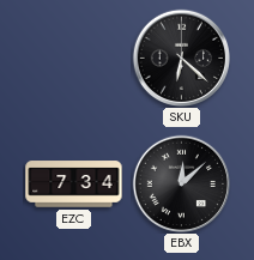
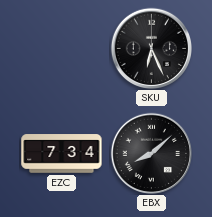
SKU: 6:22 -> 6:26
EBX: 12:08 -> 8:08
